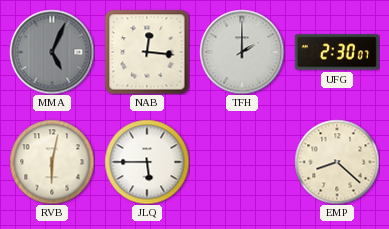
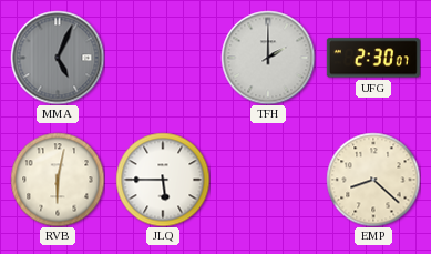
NAB: 12:16 -> none
